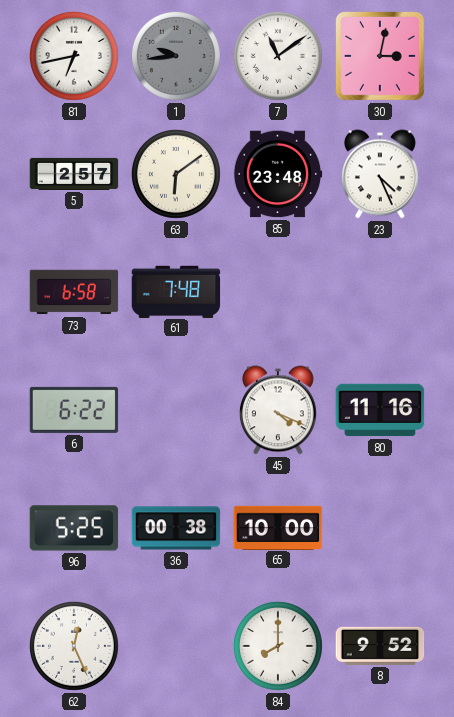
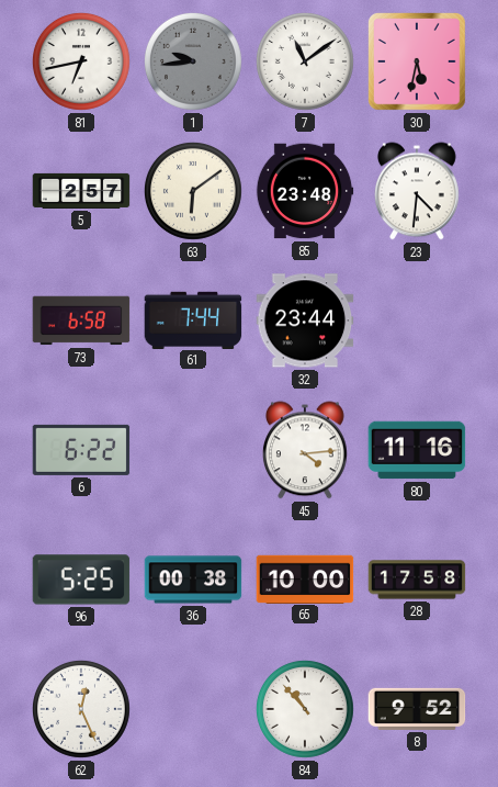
30: 3:02 -> 5:32
23: 4:26 -> 4:31
61: 7:48 -> 7:44
32: none -> 23:44
45: 4:19 -> 4:14
28: none -> 17:58
84: 8:00 -> 10:53
